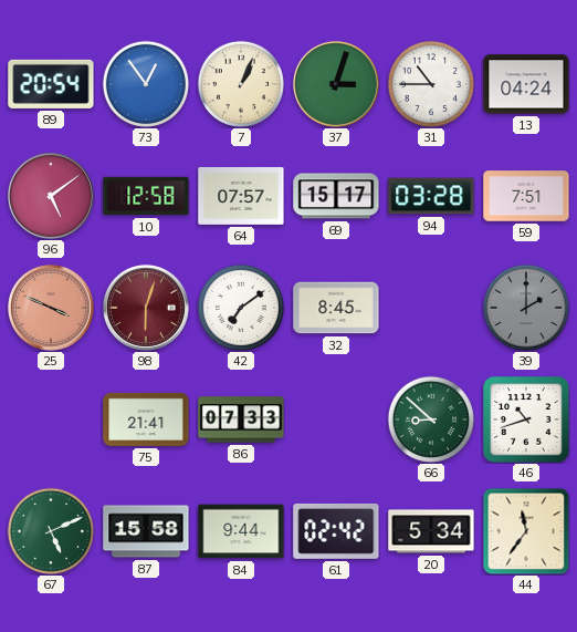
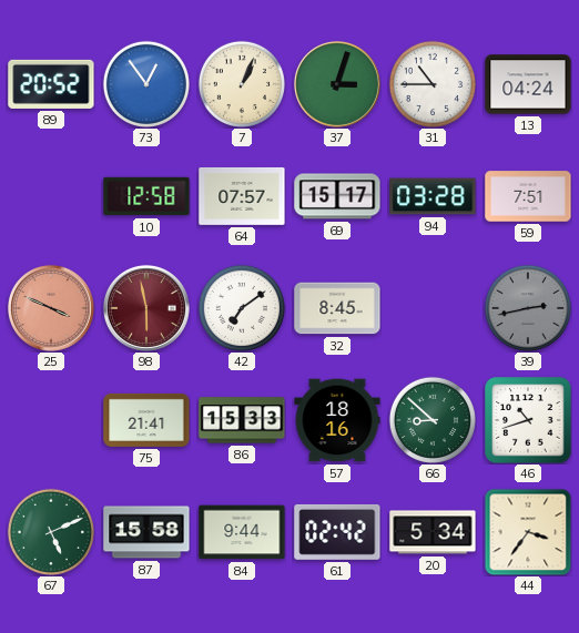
89: 20:54 -> 20:52
96: 5:09 -> none
98: 6:03 -> 5:58
39: 2:00 -> 2:43
86: 07:33 -> 15:33
57: none -> 18:16
44: 11:36 -> 3:36
